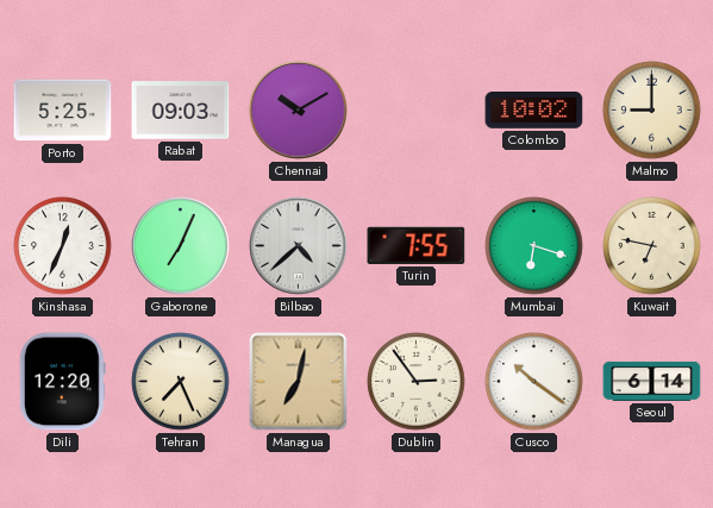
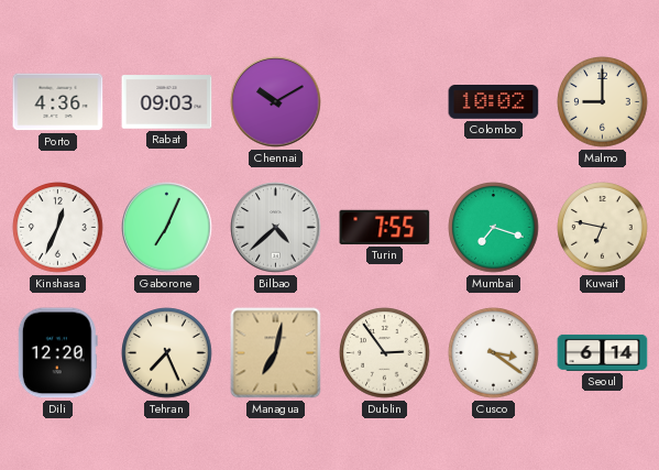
Porto: 5:25 -> 4:36
Mumbai: 6:18 -> 7:18
Cusco: 10:21 -> 3:21
